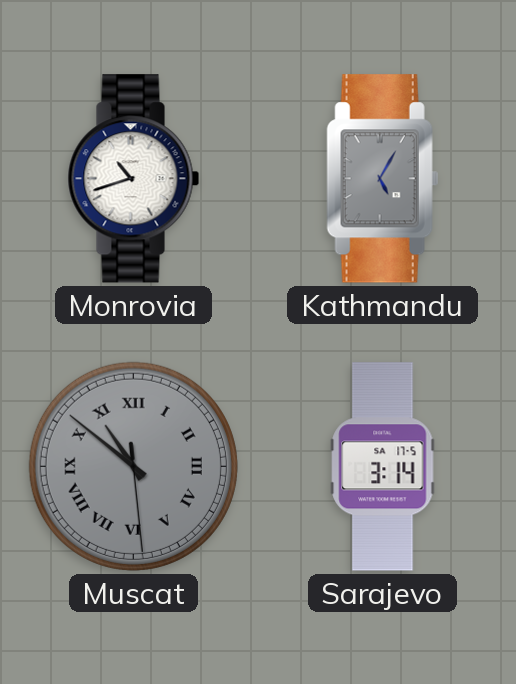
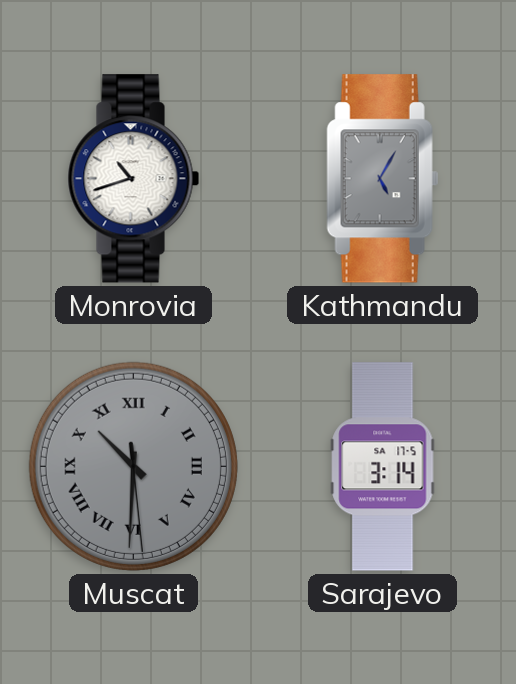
Muscat: 10:51 -> 10:30
